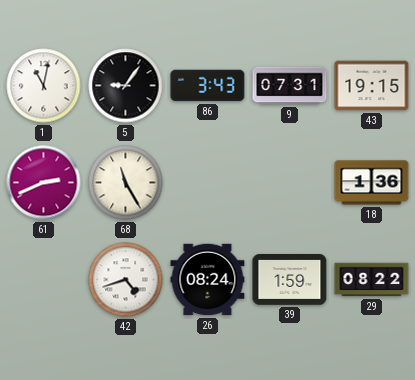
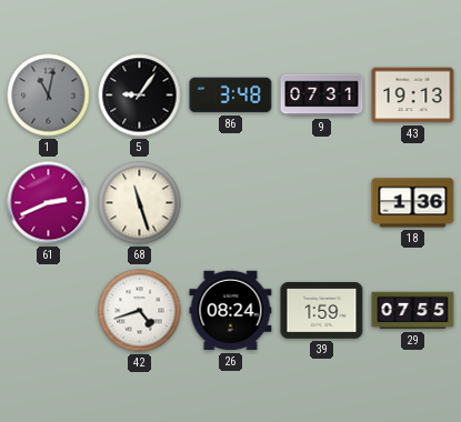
1 dial: white -> grey
86: 3:43 -> 3:48
43: 19:15 -> 19:13
68: 11:25 -> 11:27
29: 08:22 -> 07:55
